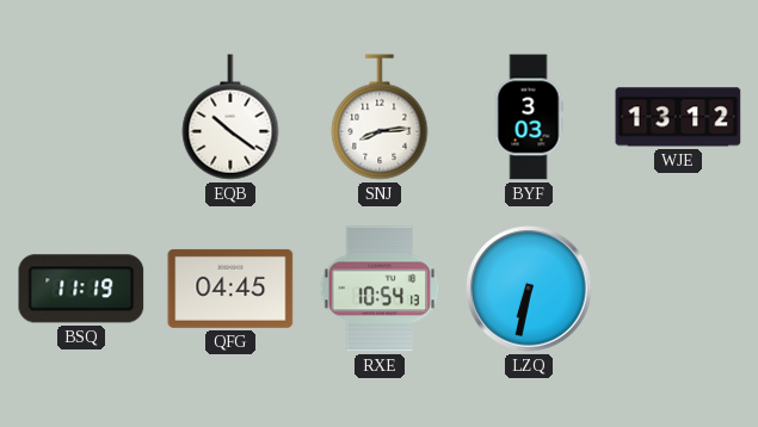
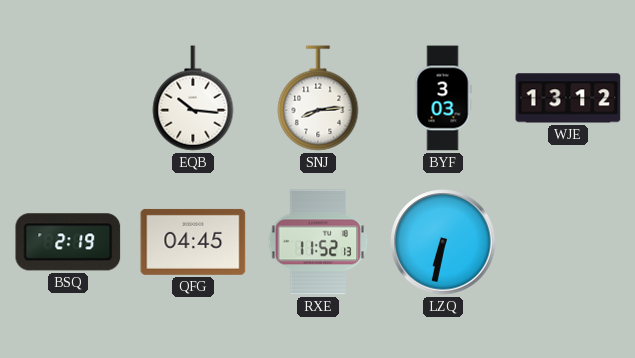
EQB: 10:21 -> 10:16
BSQ: 11:19 -> 2:19
RXE: 10:54 -> 11:52
